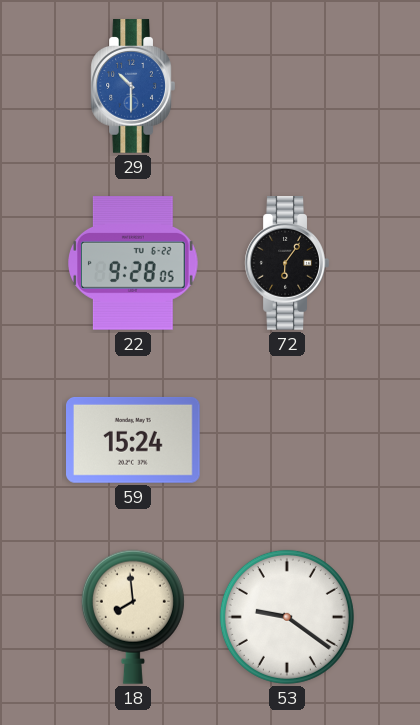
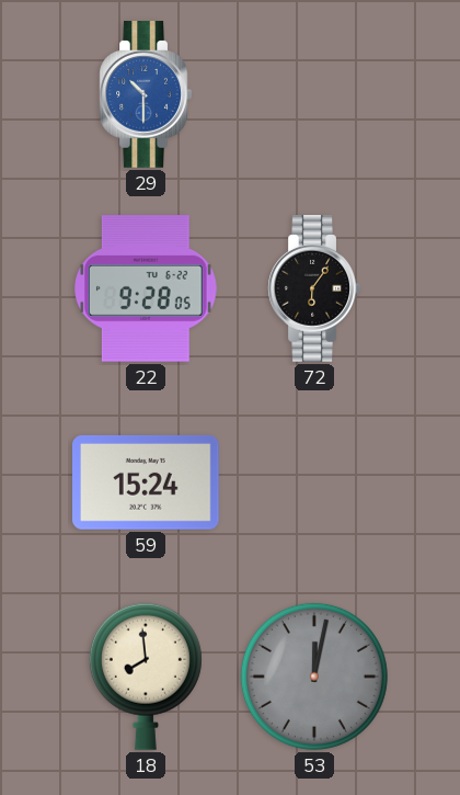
53: 9:21 -> 12:02
53 dial: white -> grey
